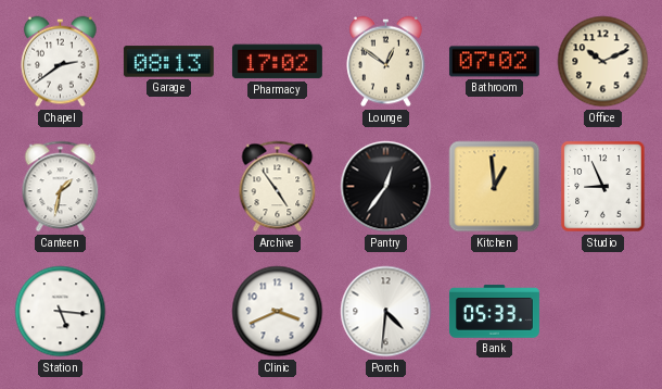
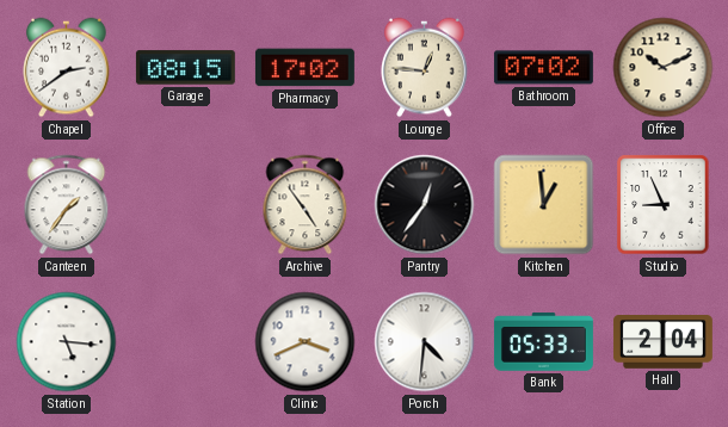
Garage: 08:13 -> 08:15
Lounge: 12:51 -> 12:46
Canteen: 1:32 -> 1:36
Hall: none -> 2:04
